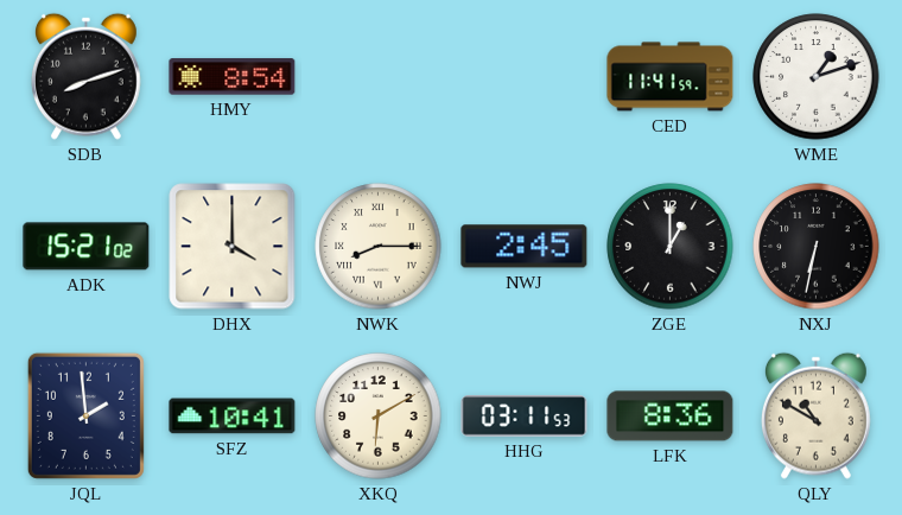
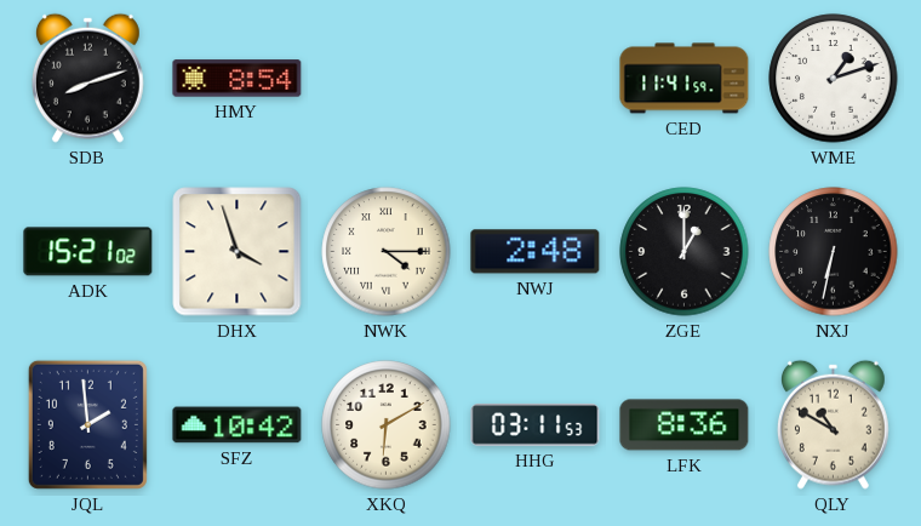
DHX: 4:00 -> 3:57
NWK: 8:15 -> 4:15
NWJ: 2:45 -> 2:48
SFZ: 10:41 -> 10:42
